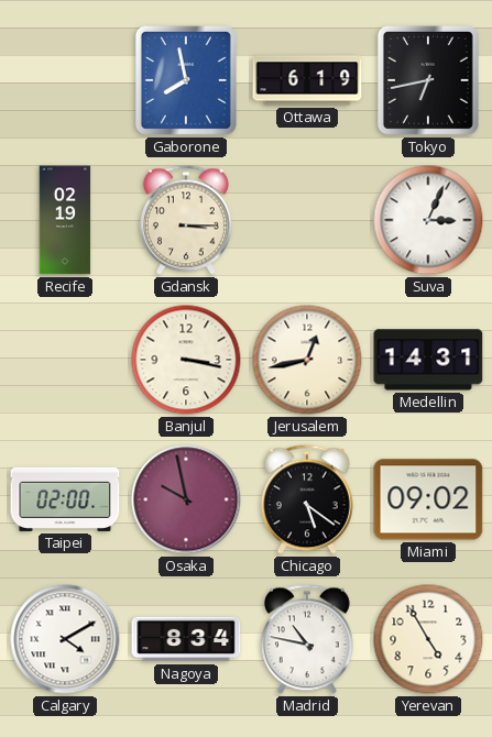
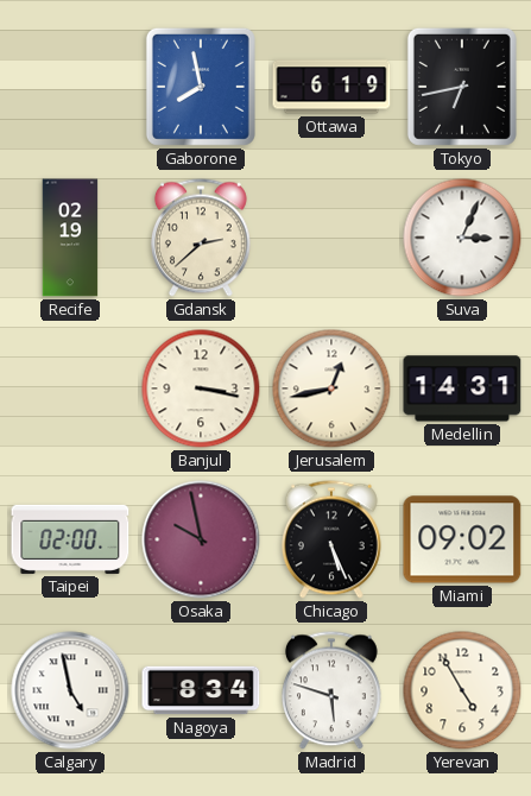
Gdansk: 3:15 -> 2:38
Chicago: 5:21 -> 5:26
Calgary: 4:10 -> 4:58
Madrid: 10:47 -> 5:48
